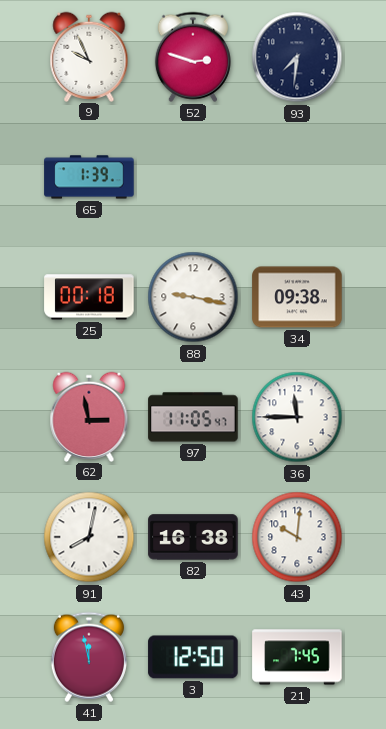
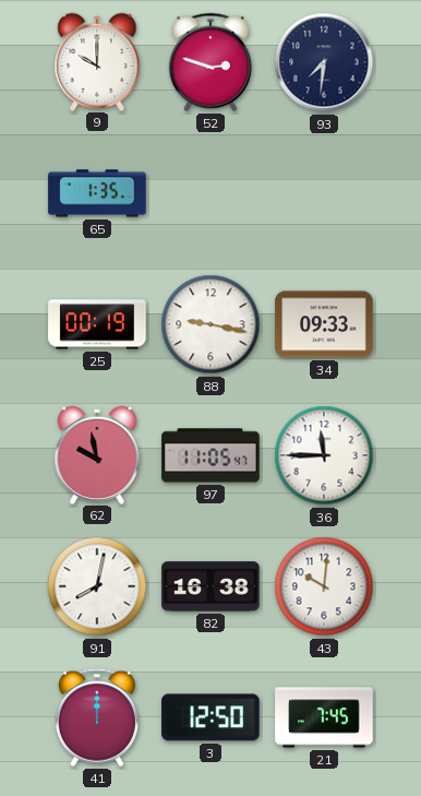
9: 9:56 -> 10:00
65: 1:39 -> 1:35
25: 00:18 -> 00:19
34: 09:38 -> 09:33
62: 2:58 -> 9:58
41: 11:58 -> 12:00
